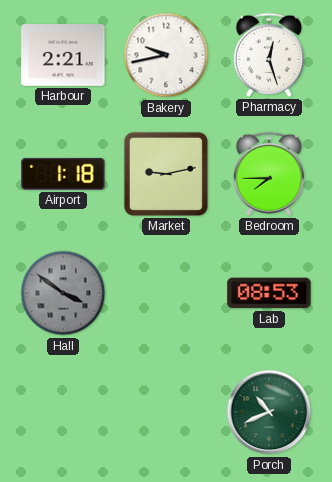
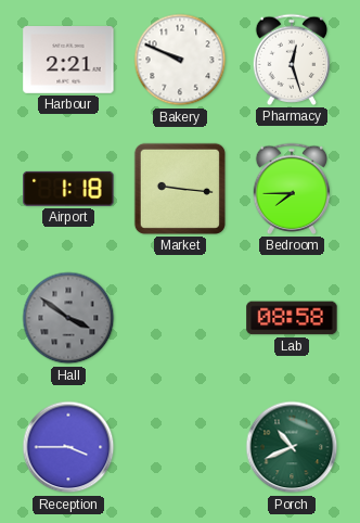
Bakery: 9:43 -> 9:49
Market: 9:13 -> 9:16
Lab: 08:53 -> 08:58
Reception: none -> 3:45
